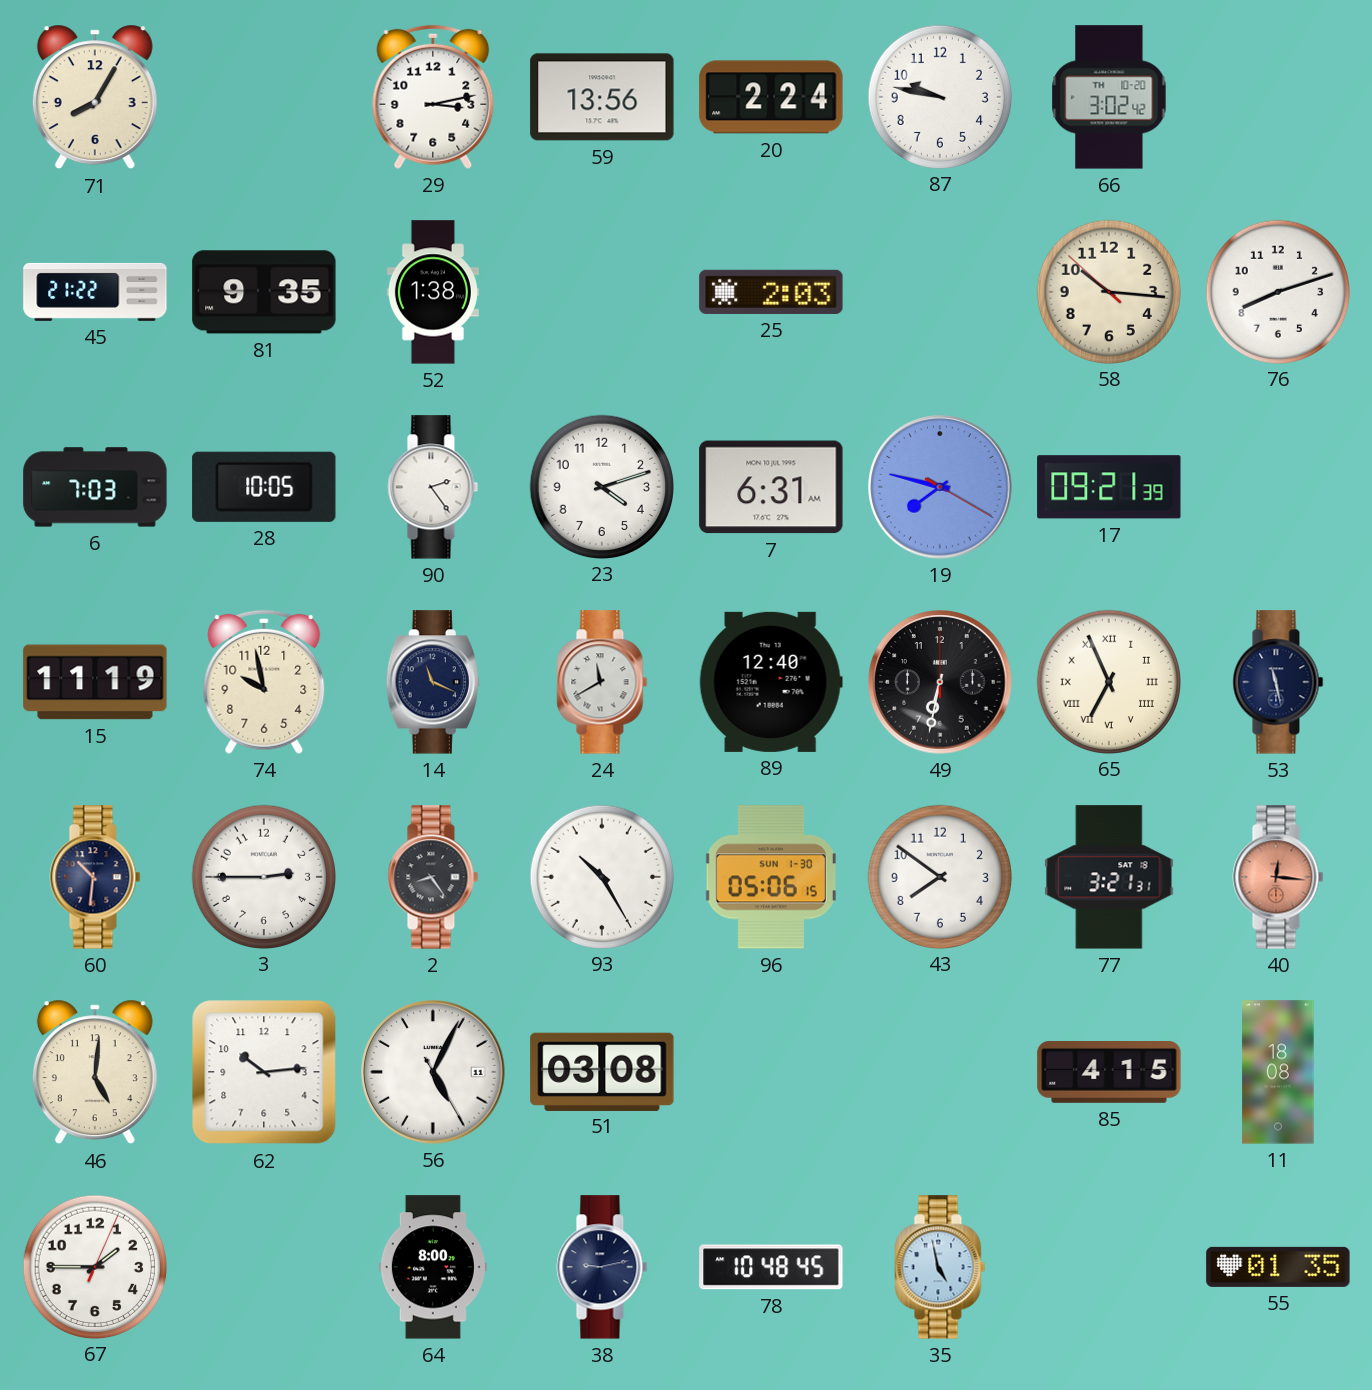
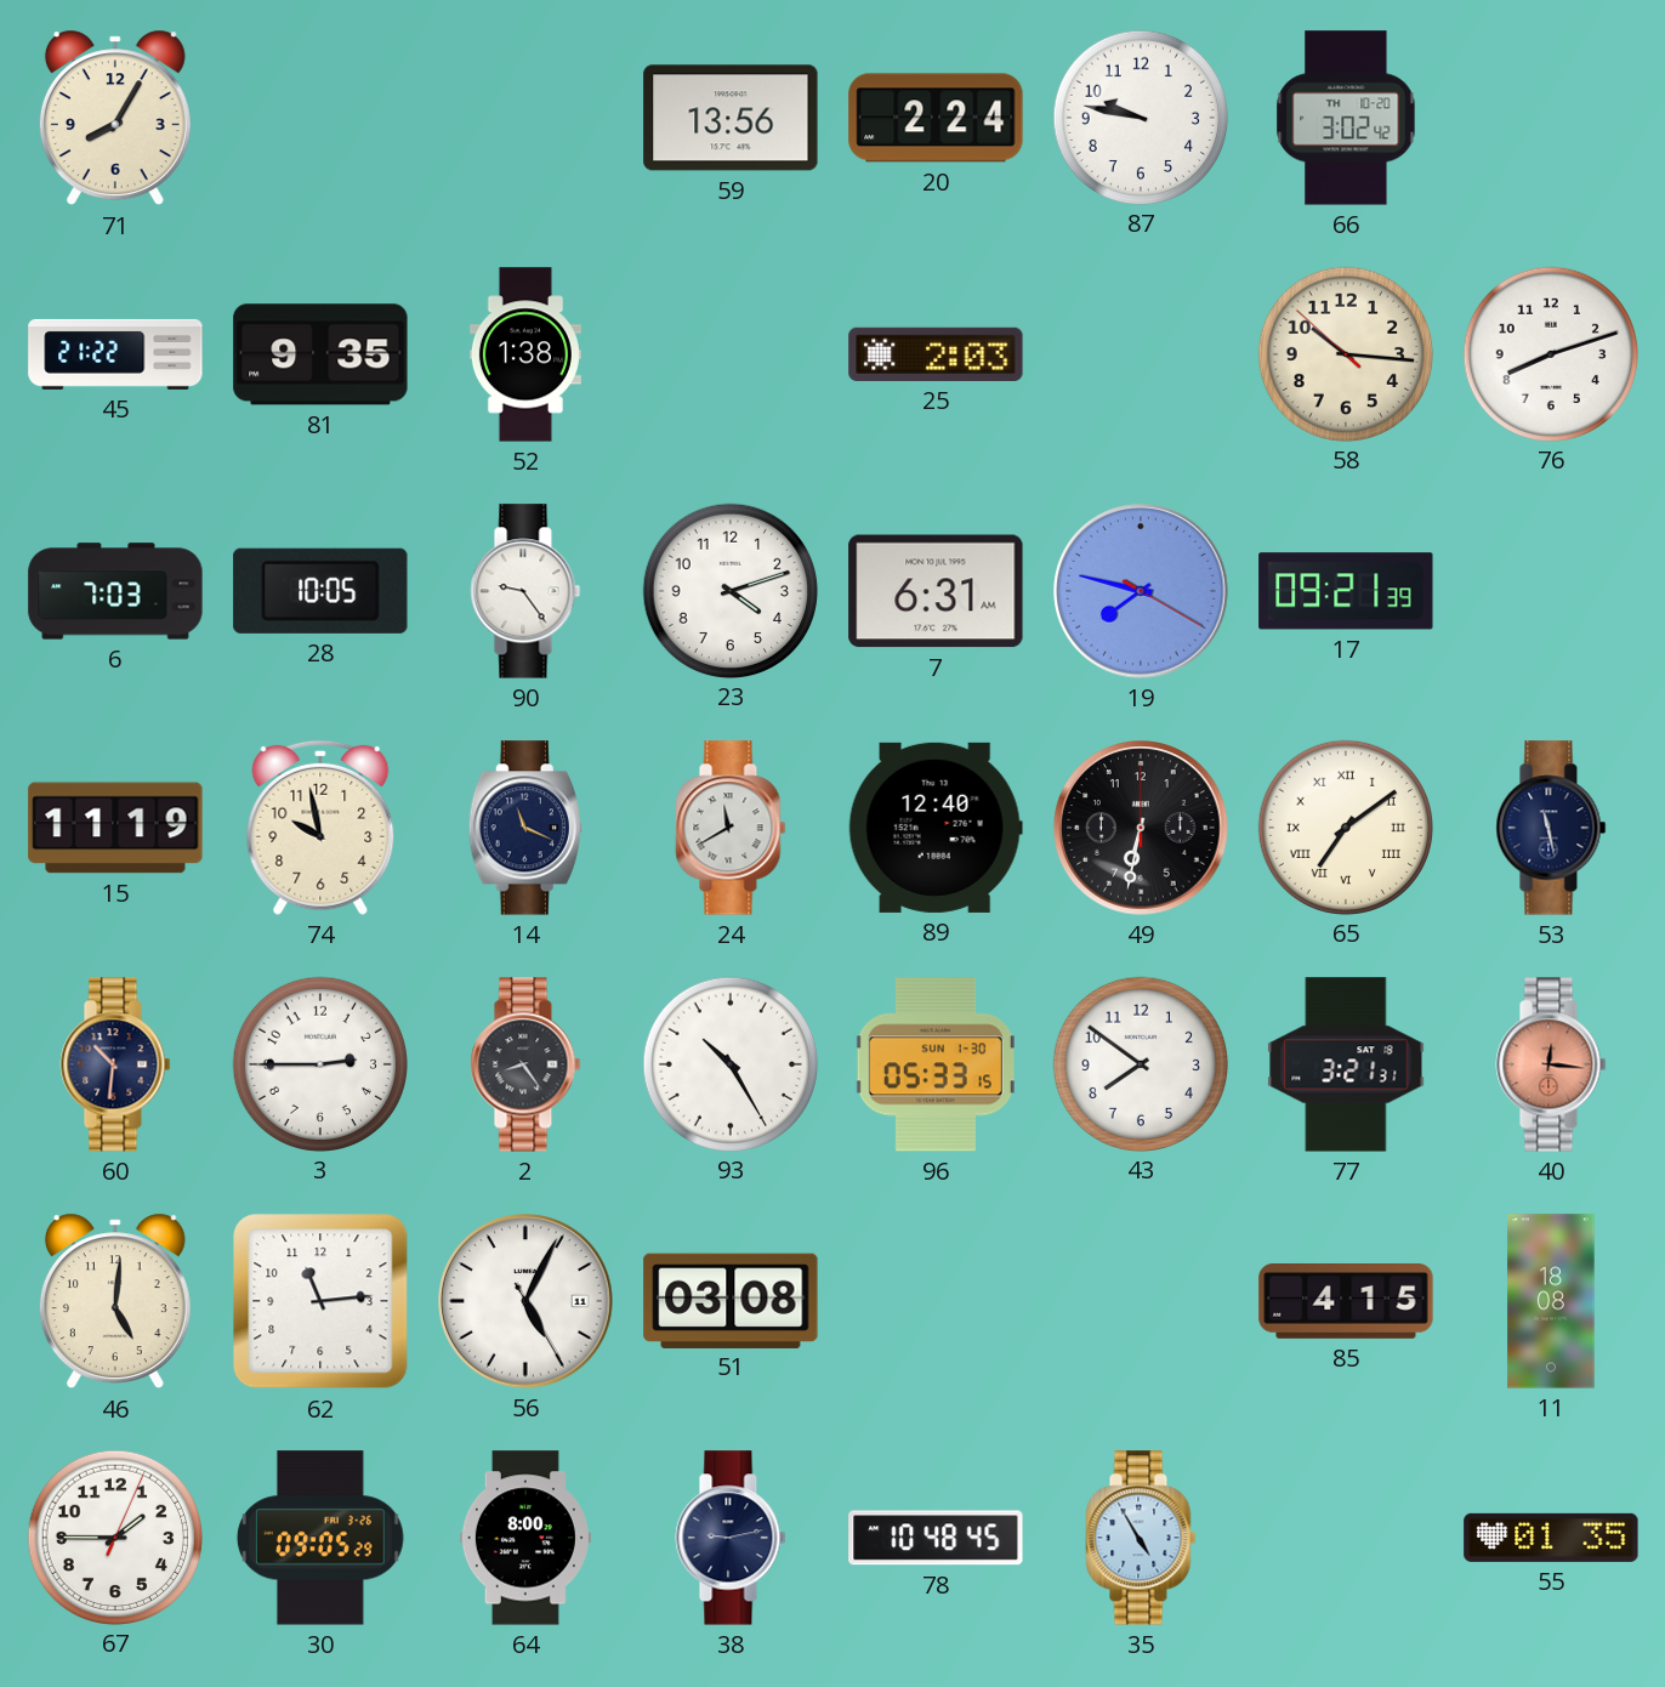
29: 3:13 -> none
90: 2:24 -> 9:24
65: 6:56 -> 7:09
96: 05:06 -> 05:33
62: 10:14 -> 11:14
30: none -> 09:05
35: 4:58 -> 4:55
